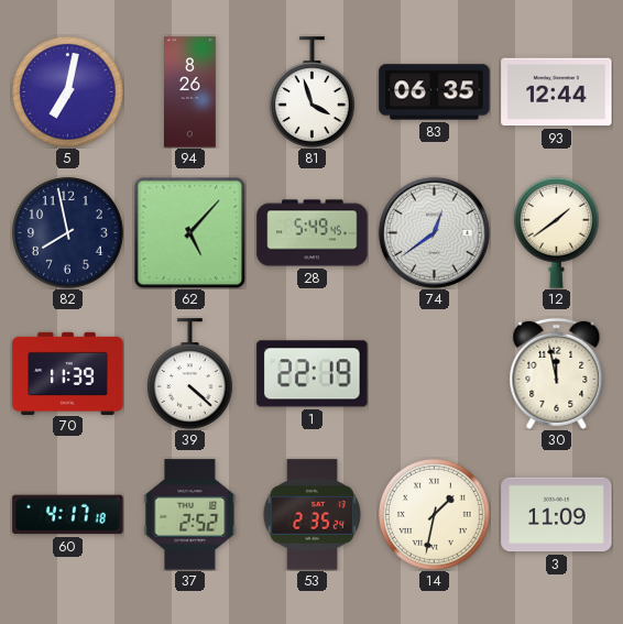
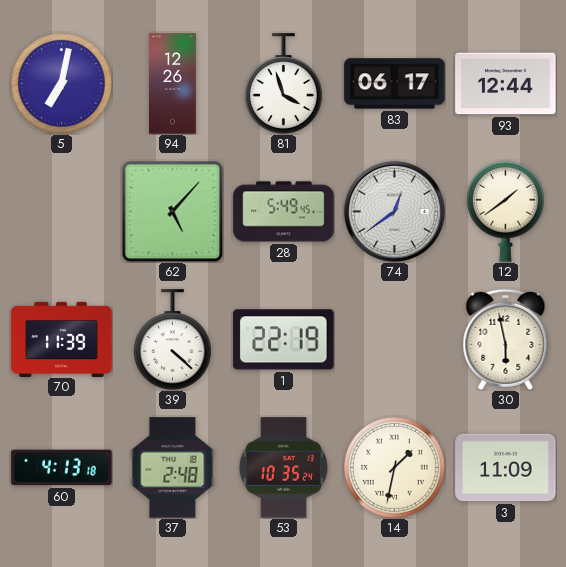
94: 8:26 -> 12:26
83: 06:35 -> 06:17
82: 7:58 -> none
30: 11:58 -> 5:58
60: 4:17 -> 4:13
37: 2:52 -> 2:48
53: 2:35 -> 10:35
